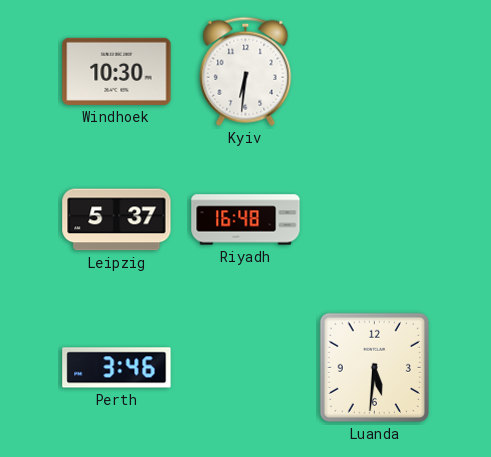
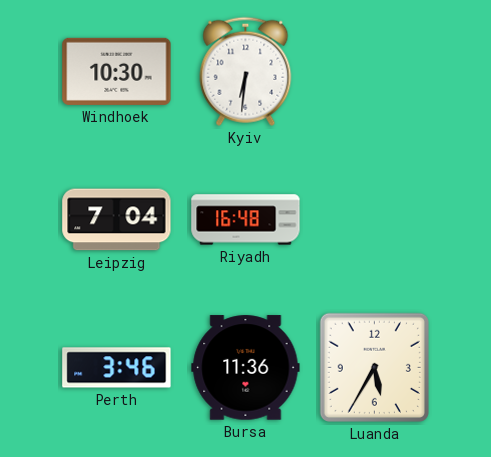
Leipzig: 5:37 -> 7:04
Bursa: none -> 11:36
Luanda: 5:31 -> 5:35
